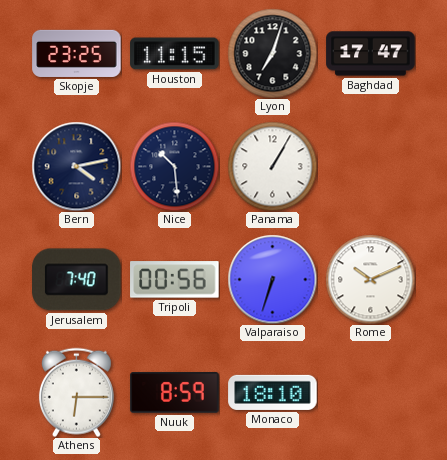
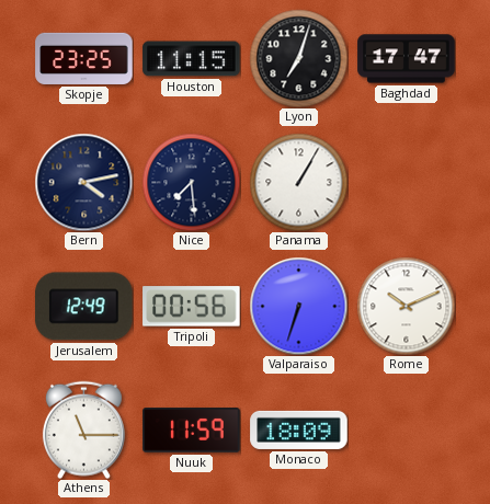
Nice: 10:29 -> 7:29
Jerusalem: 7:40 -> 12:49
Athens: 6:15 -> 11:15
Nuuk: 8:59 -> 11:59
Monaco: 18:10 -> 18:09
